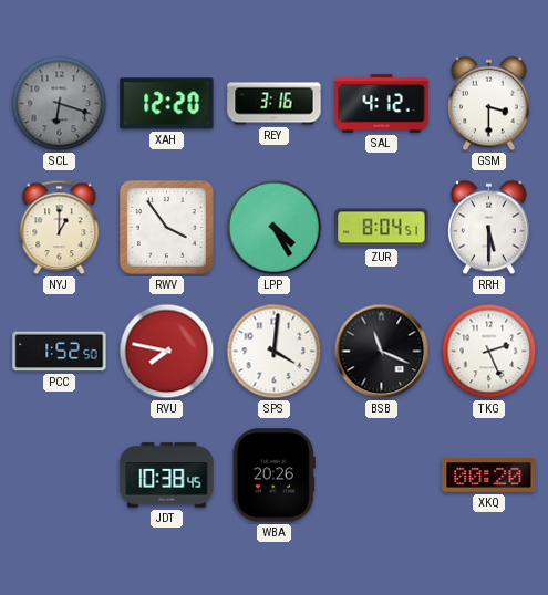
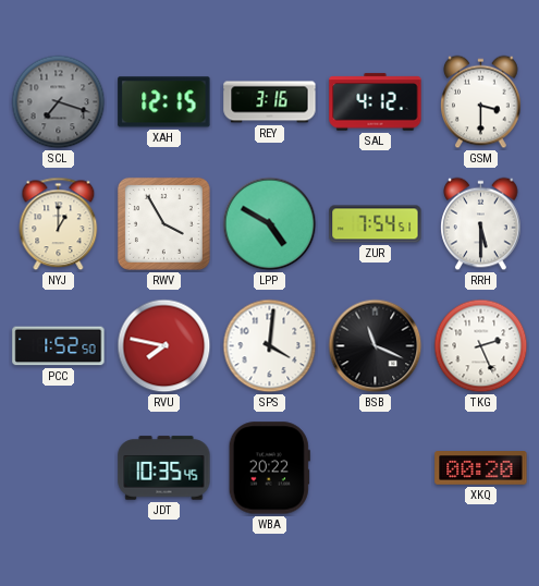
SCL: 6:18 -> 7:18
XAH: 12:20 -> 12:15
RWV: 3:54 -> 3:55
LPP: 4:25 -> 4:50
ZUR: 8:04 -> 7:54
JDT: 10:38 -> 10:35
WBA: 20:26 -> 20:22
